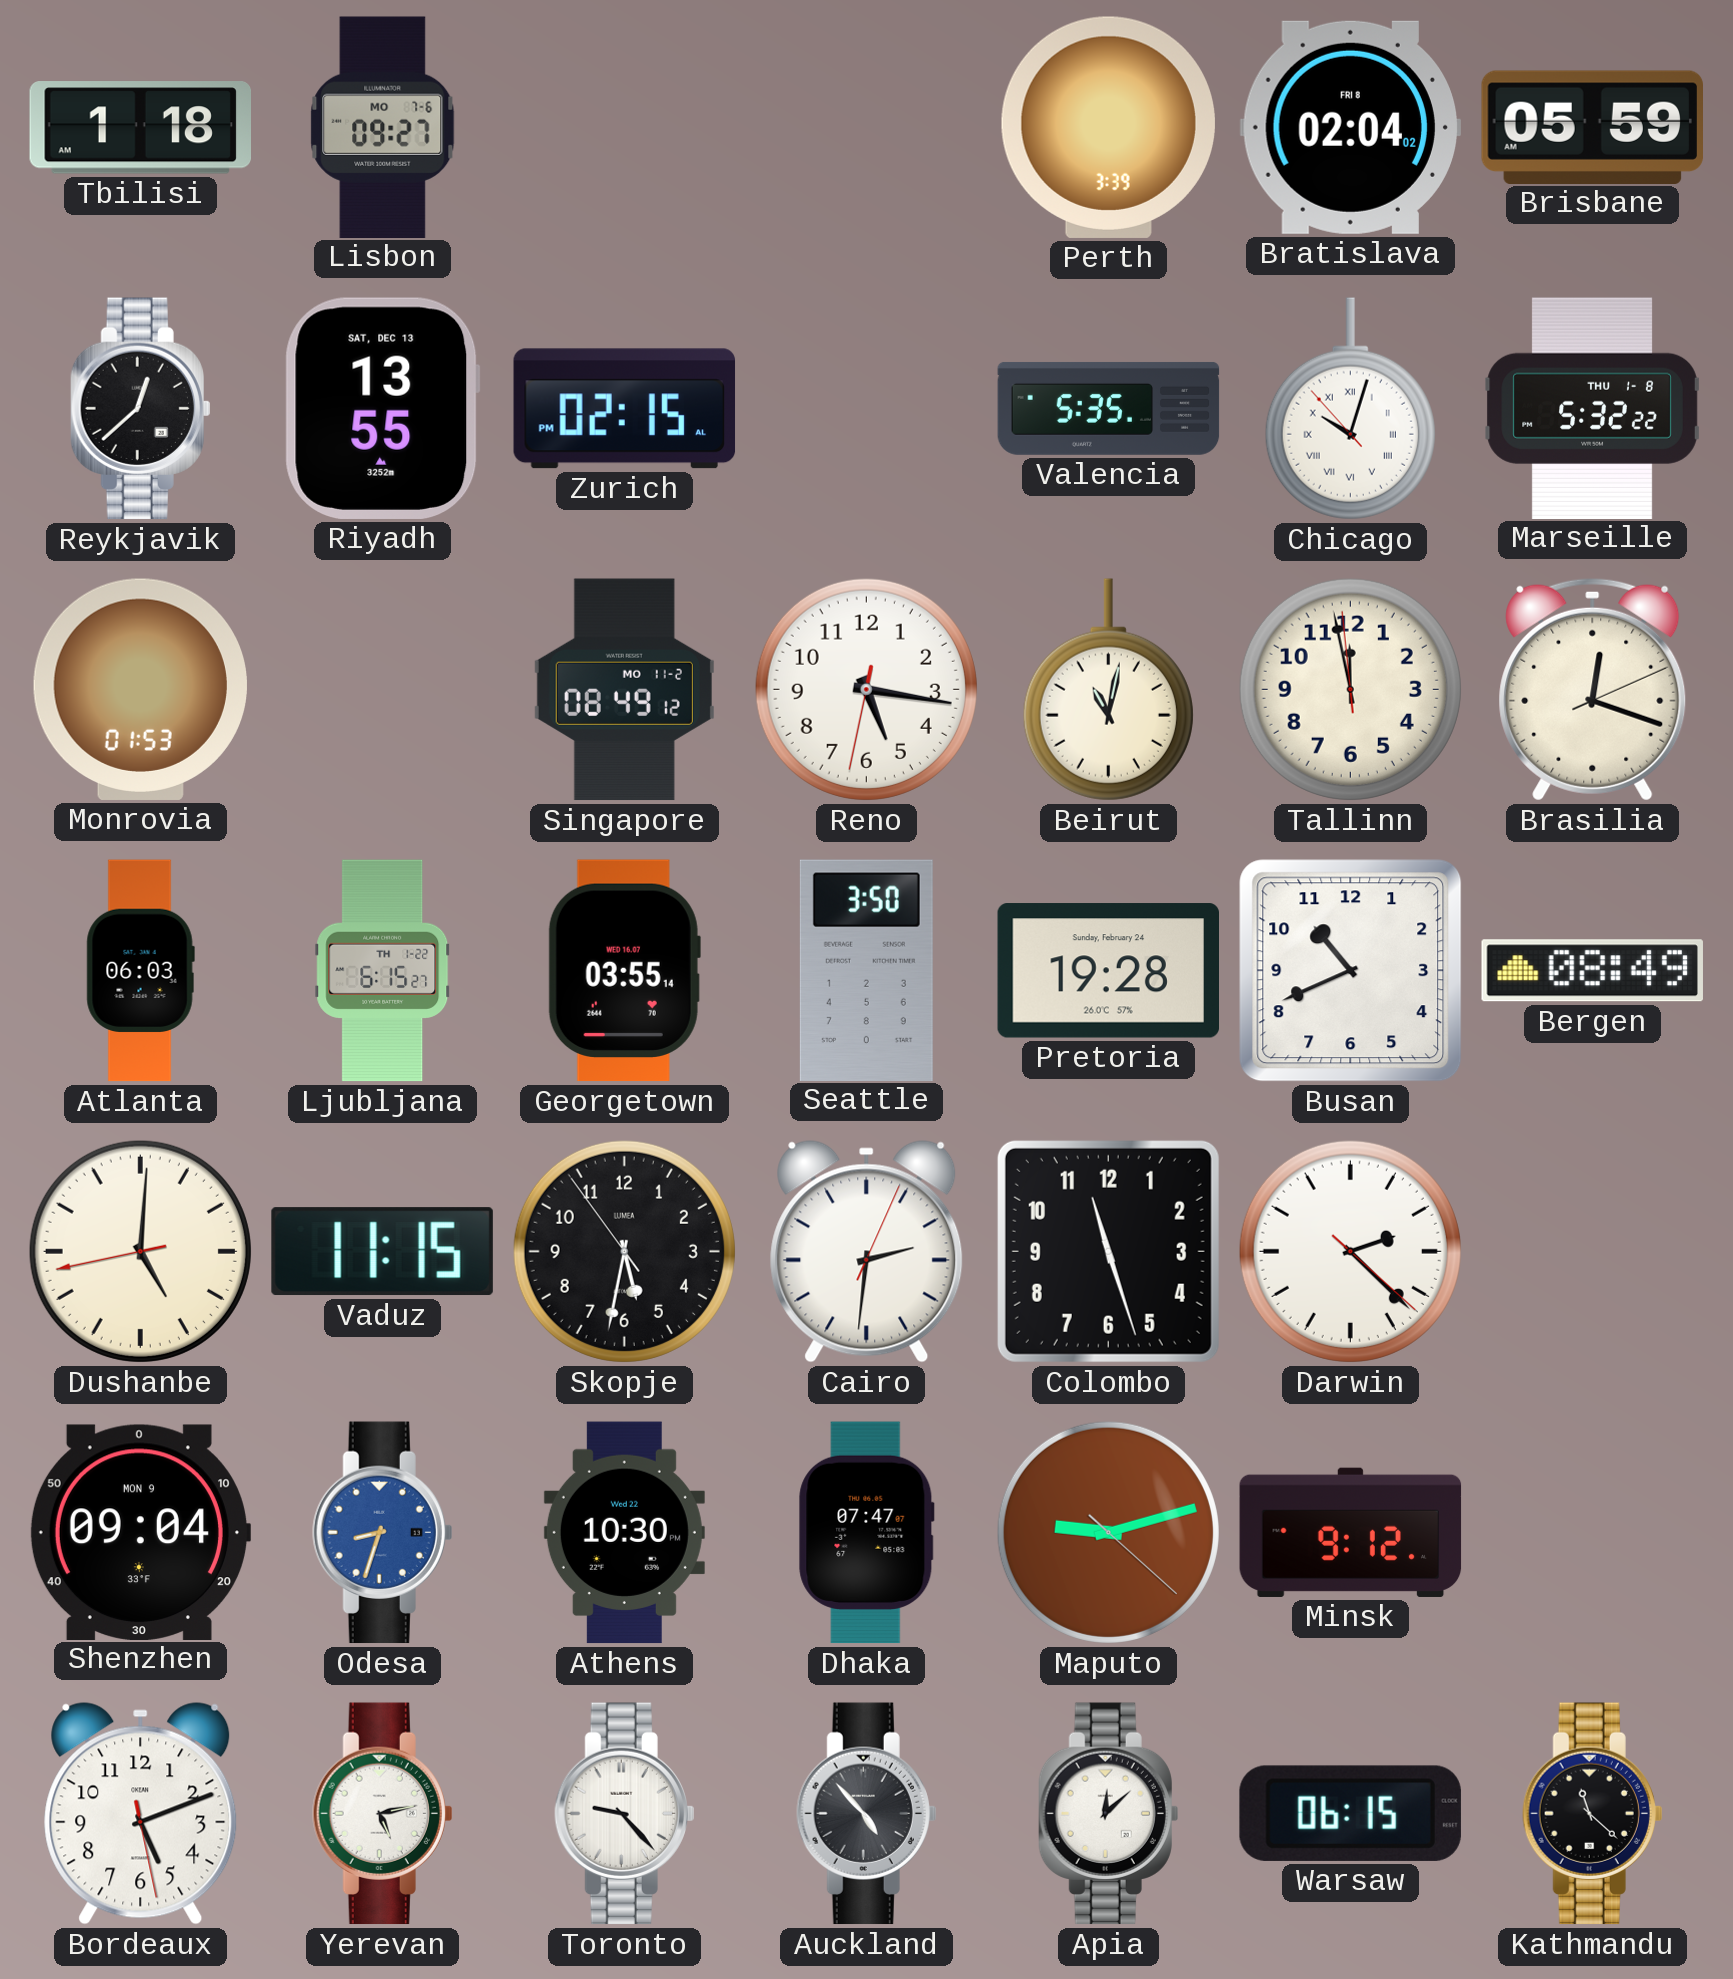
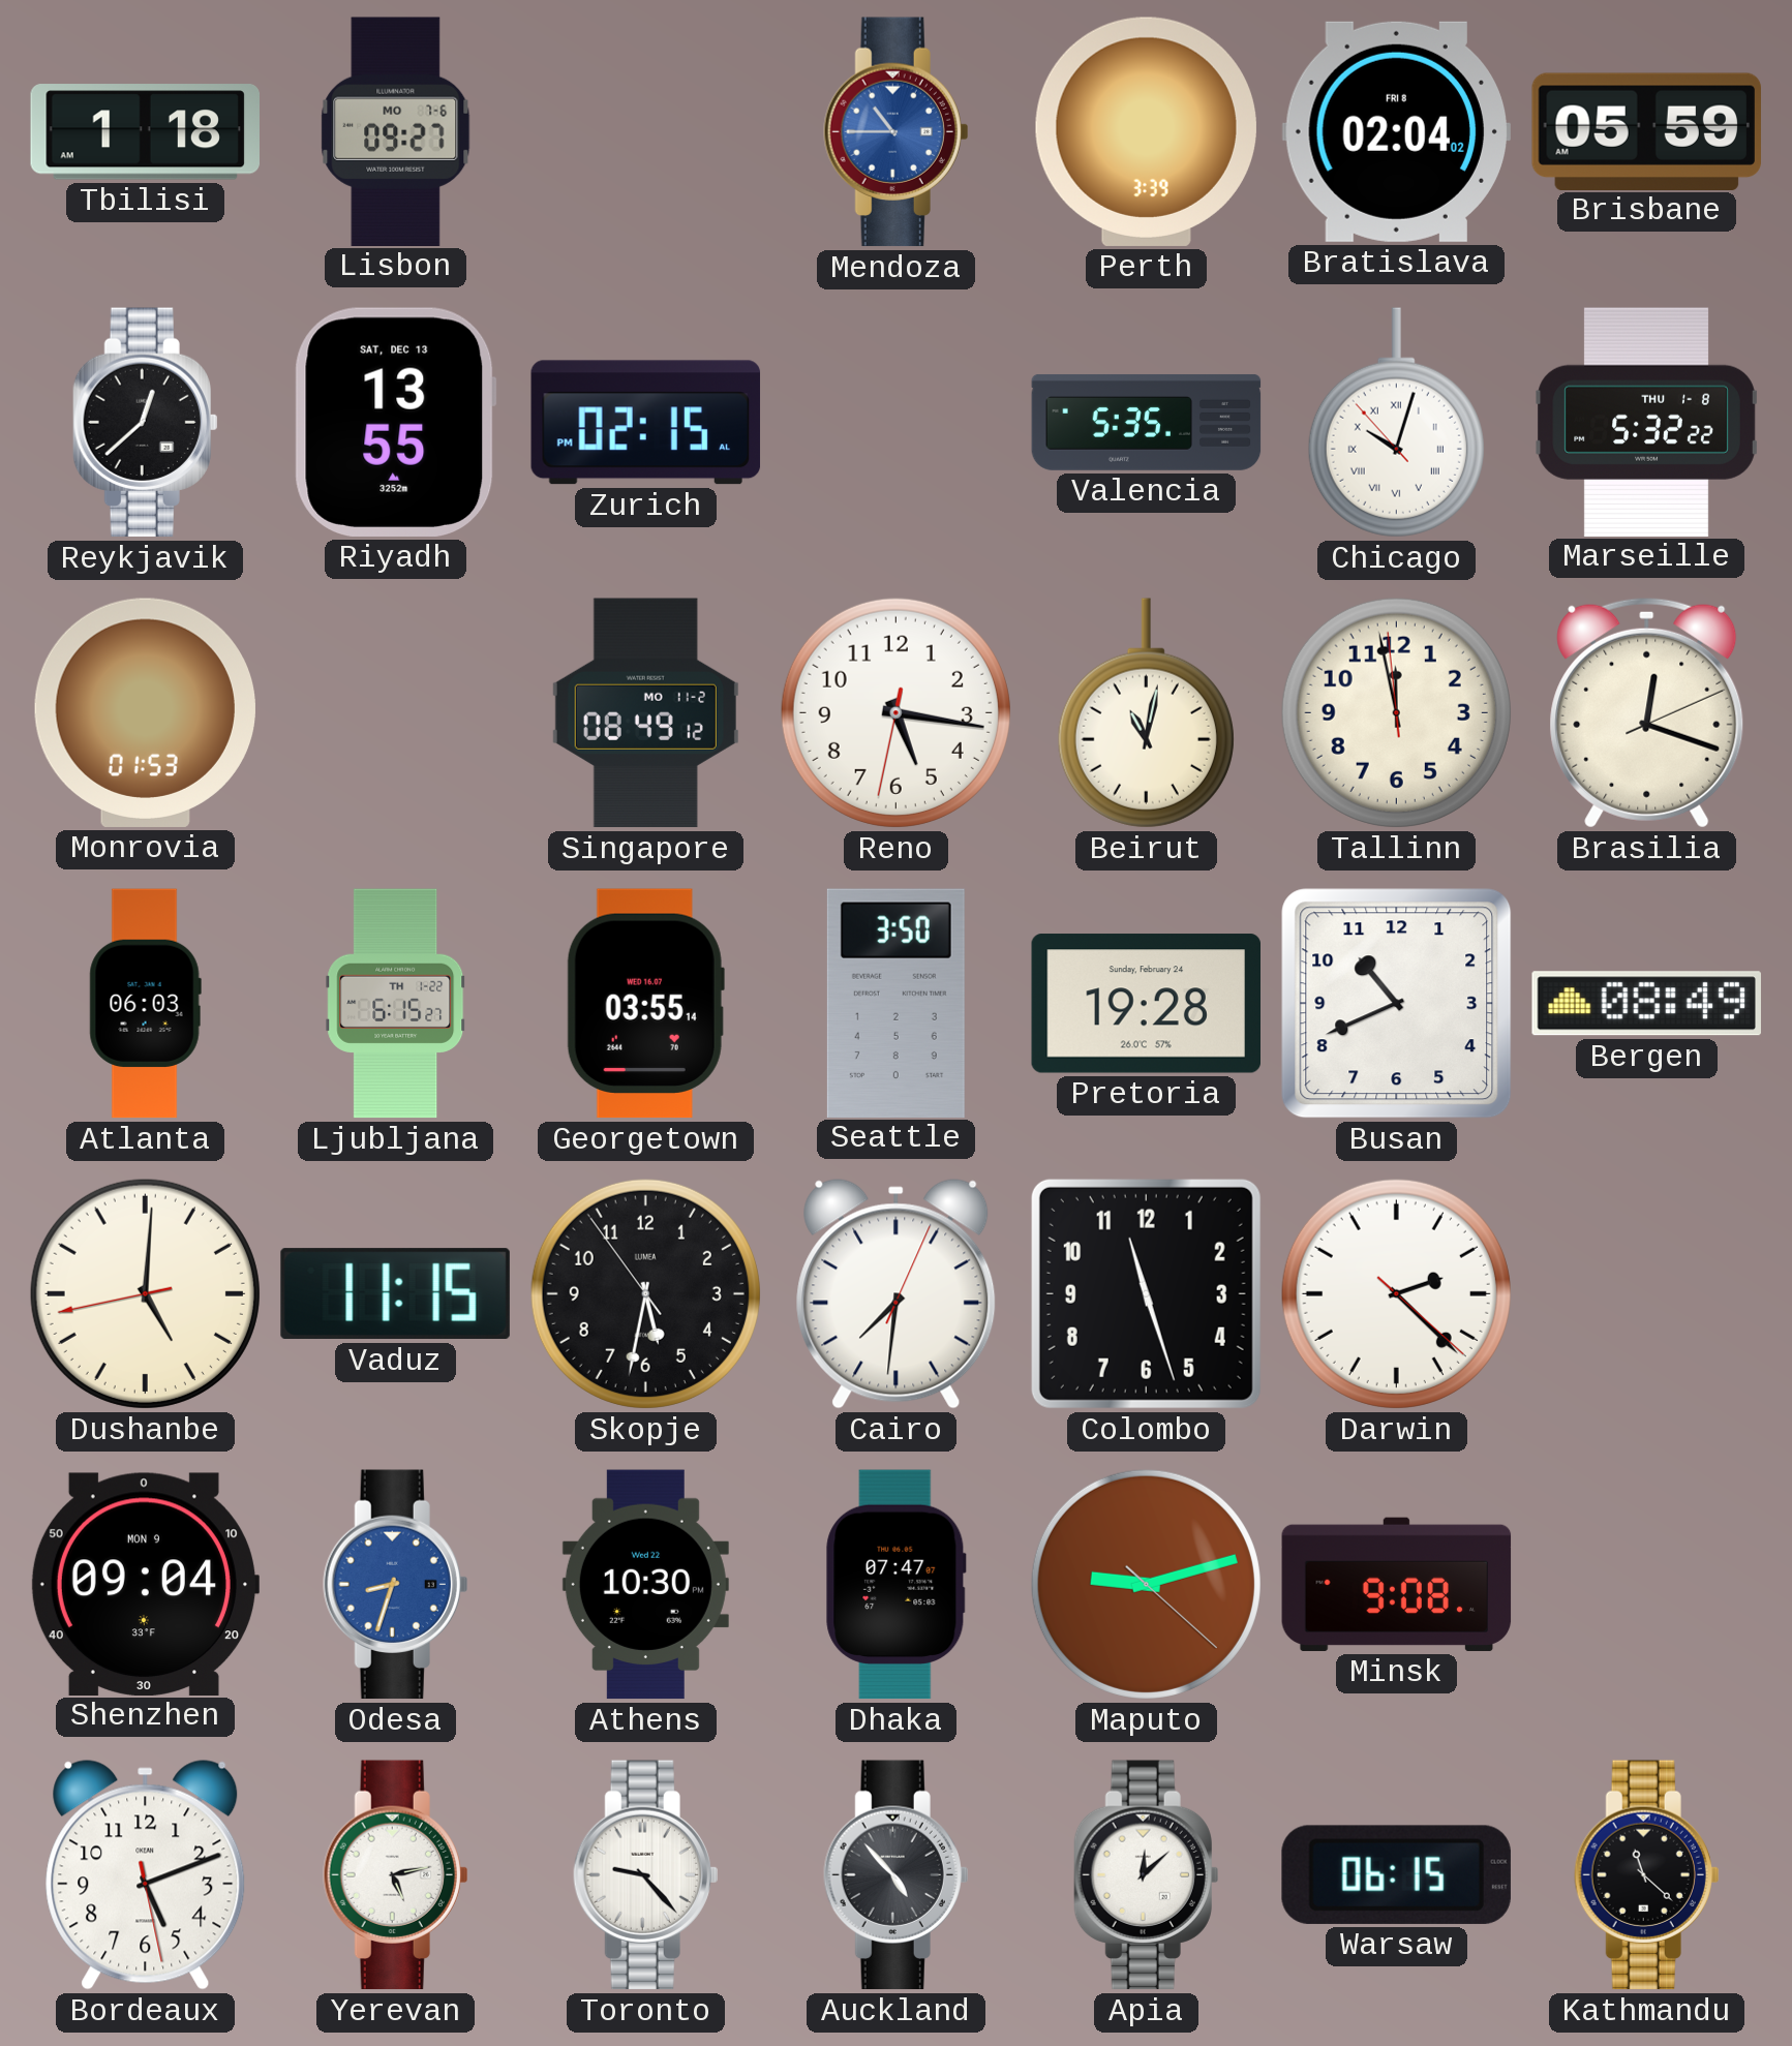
Mendoza: none -> 10:45
Cairo: 2:31 -> 7:31
Minsk: 9:12 -> 9:08
